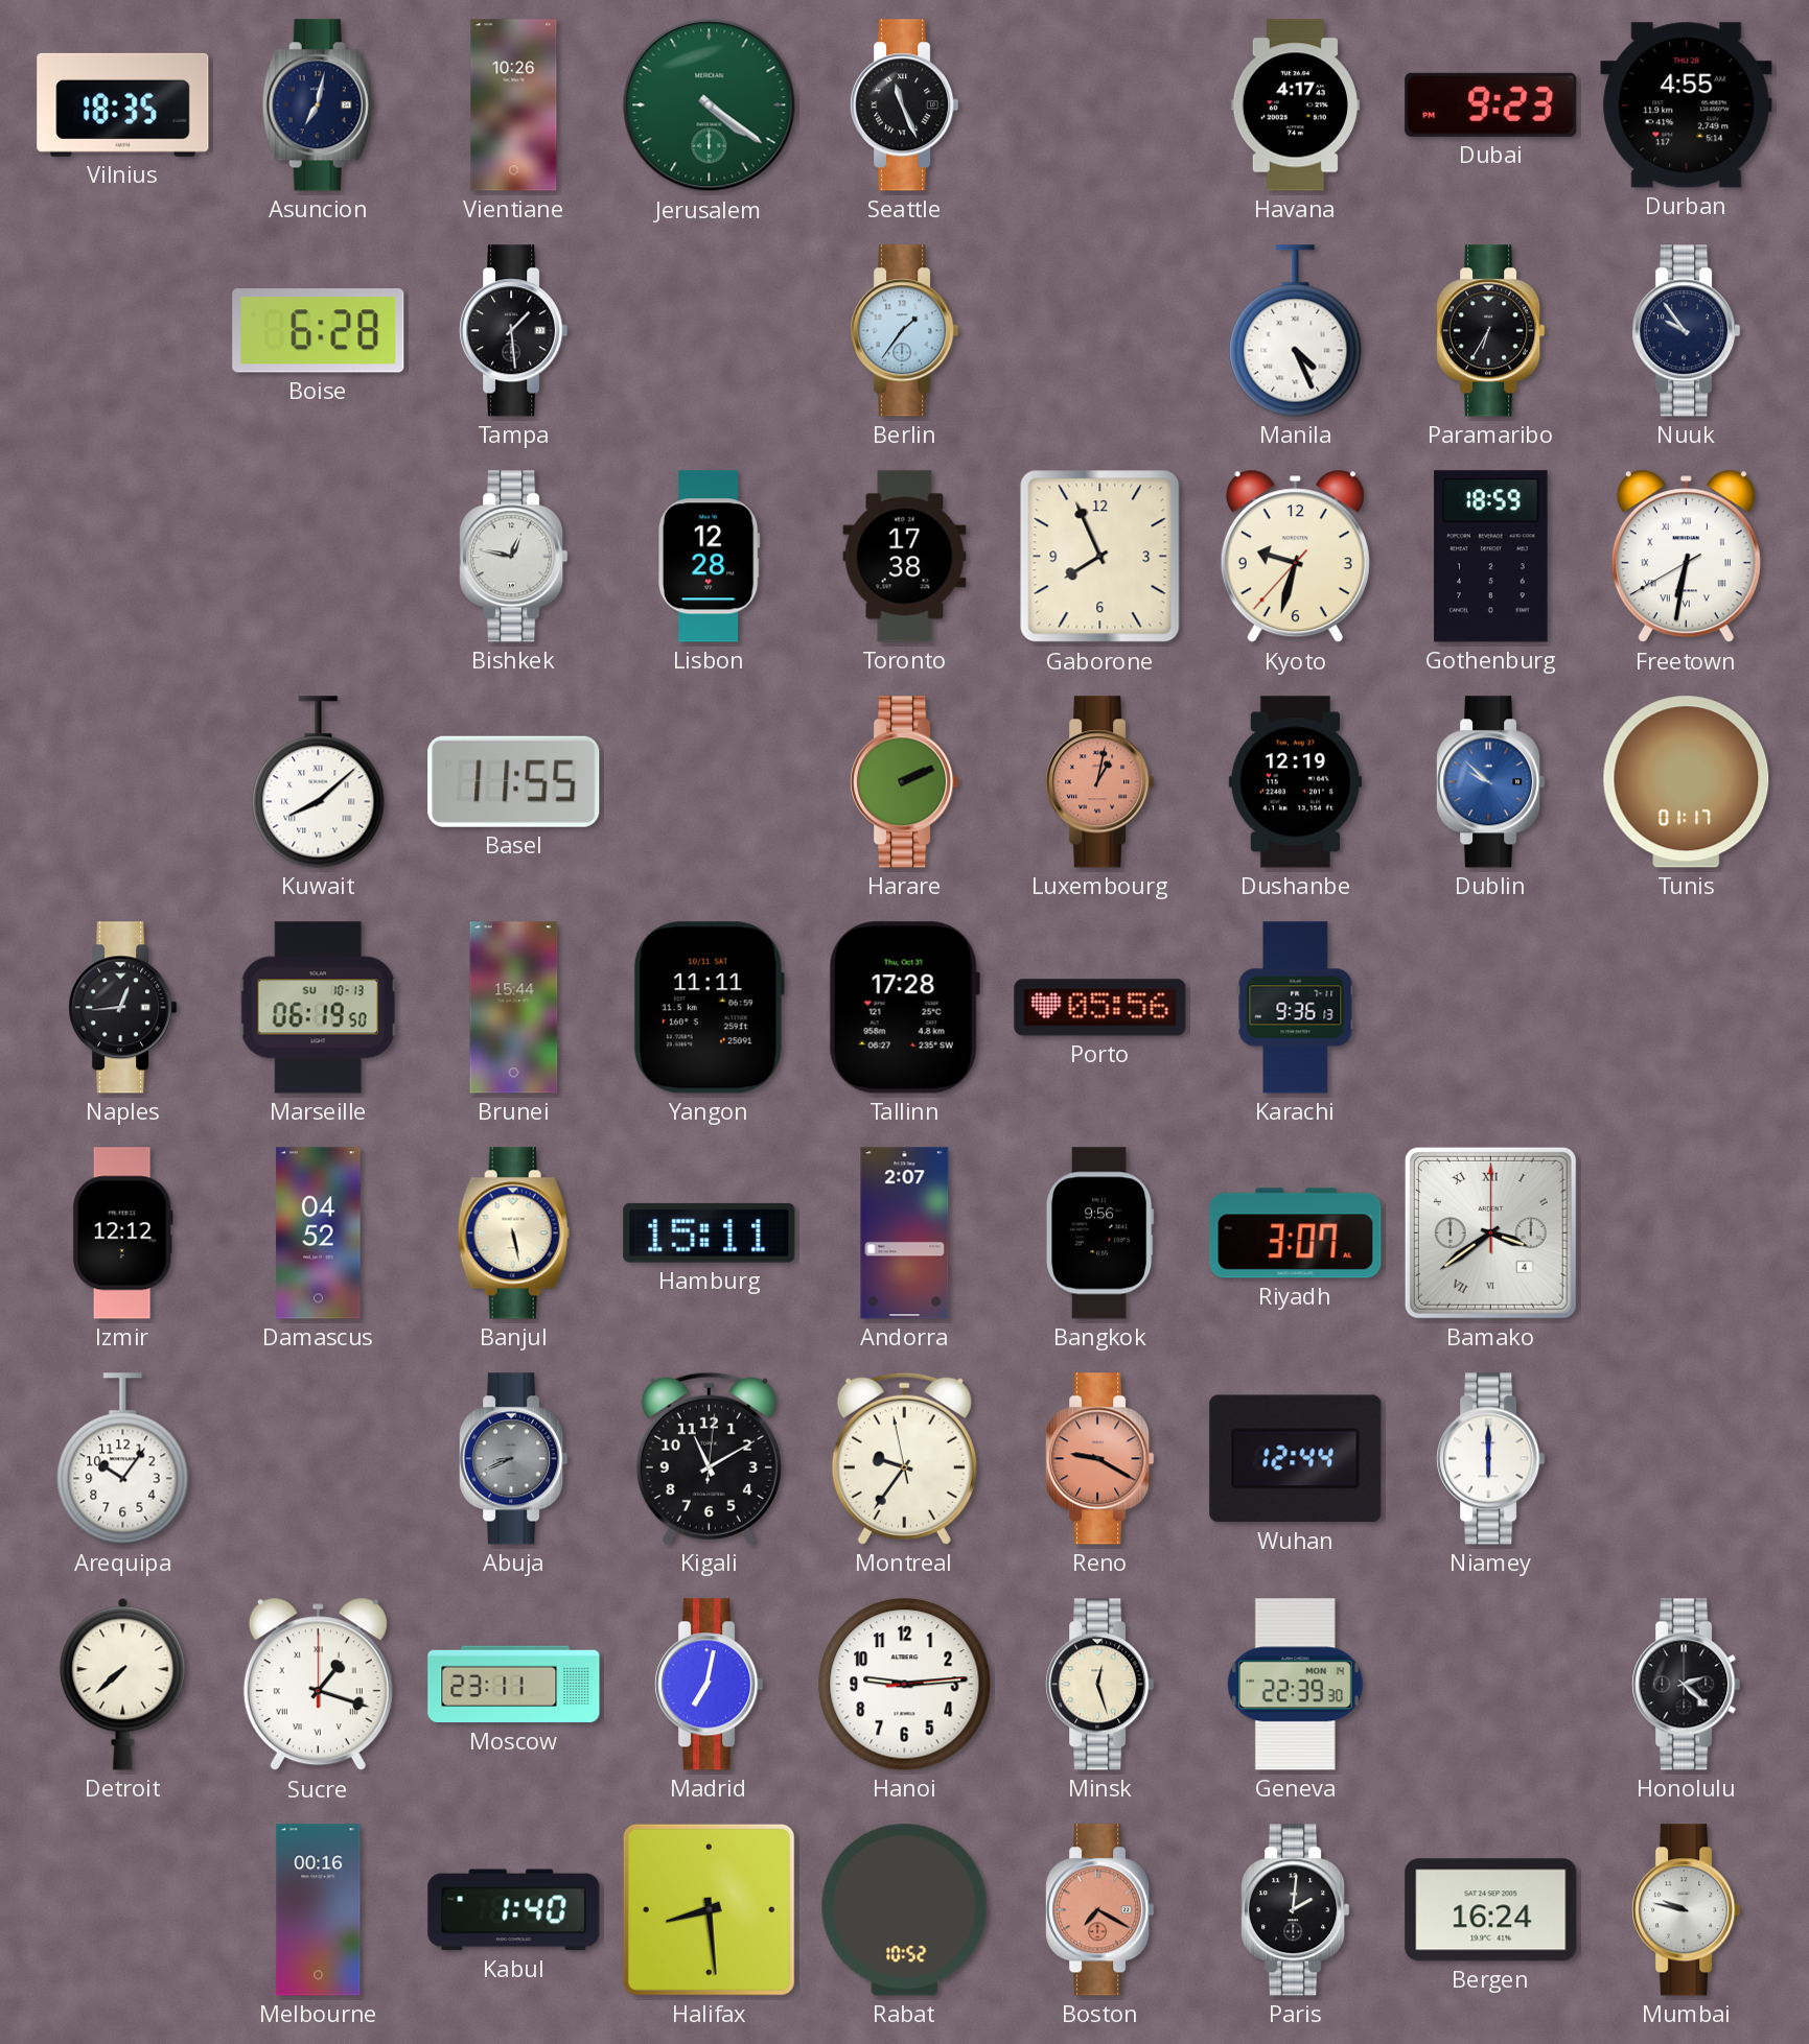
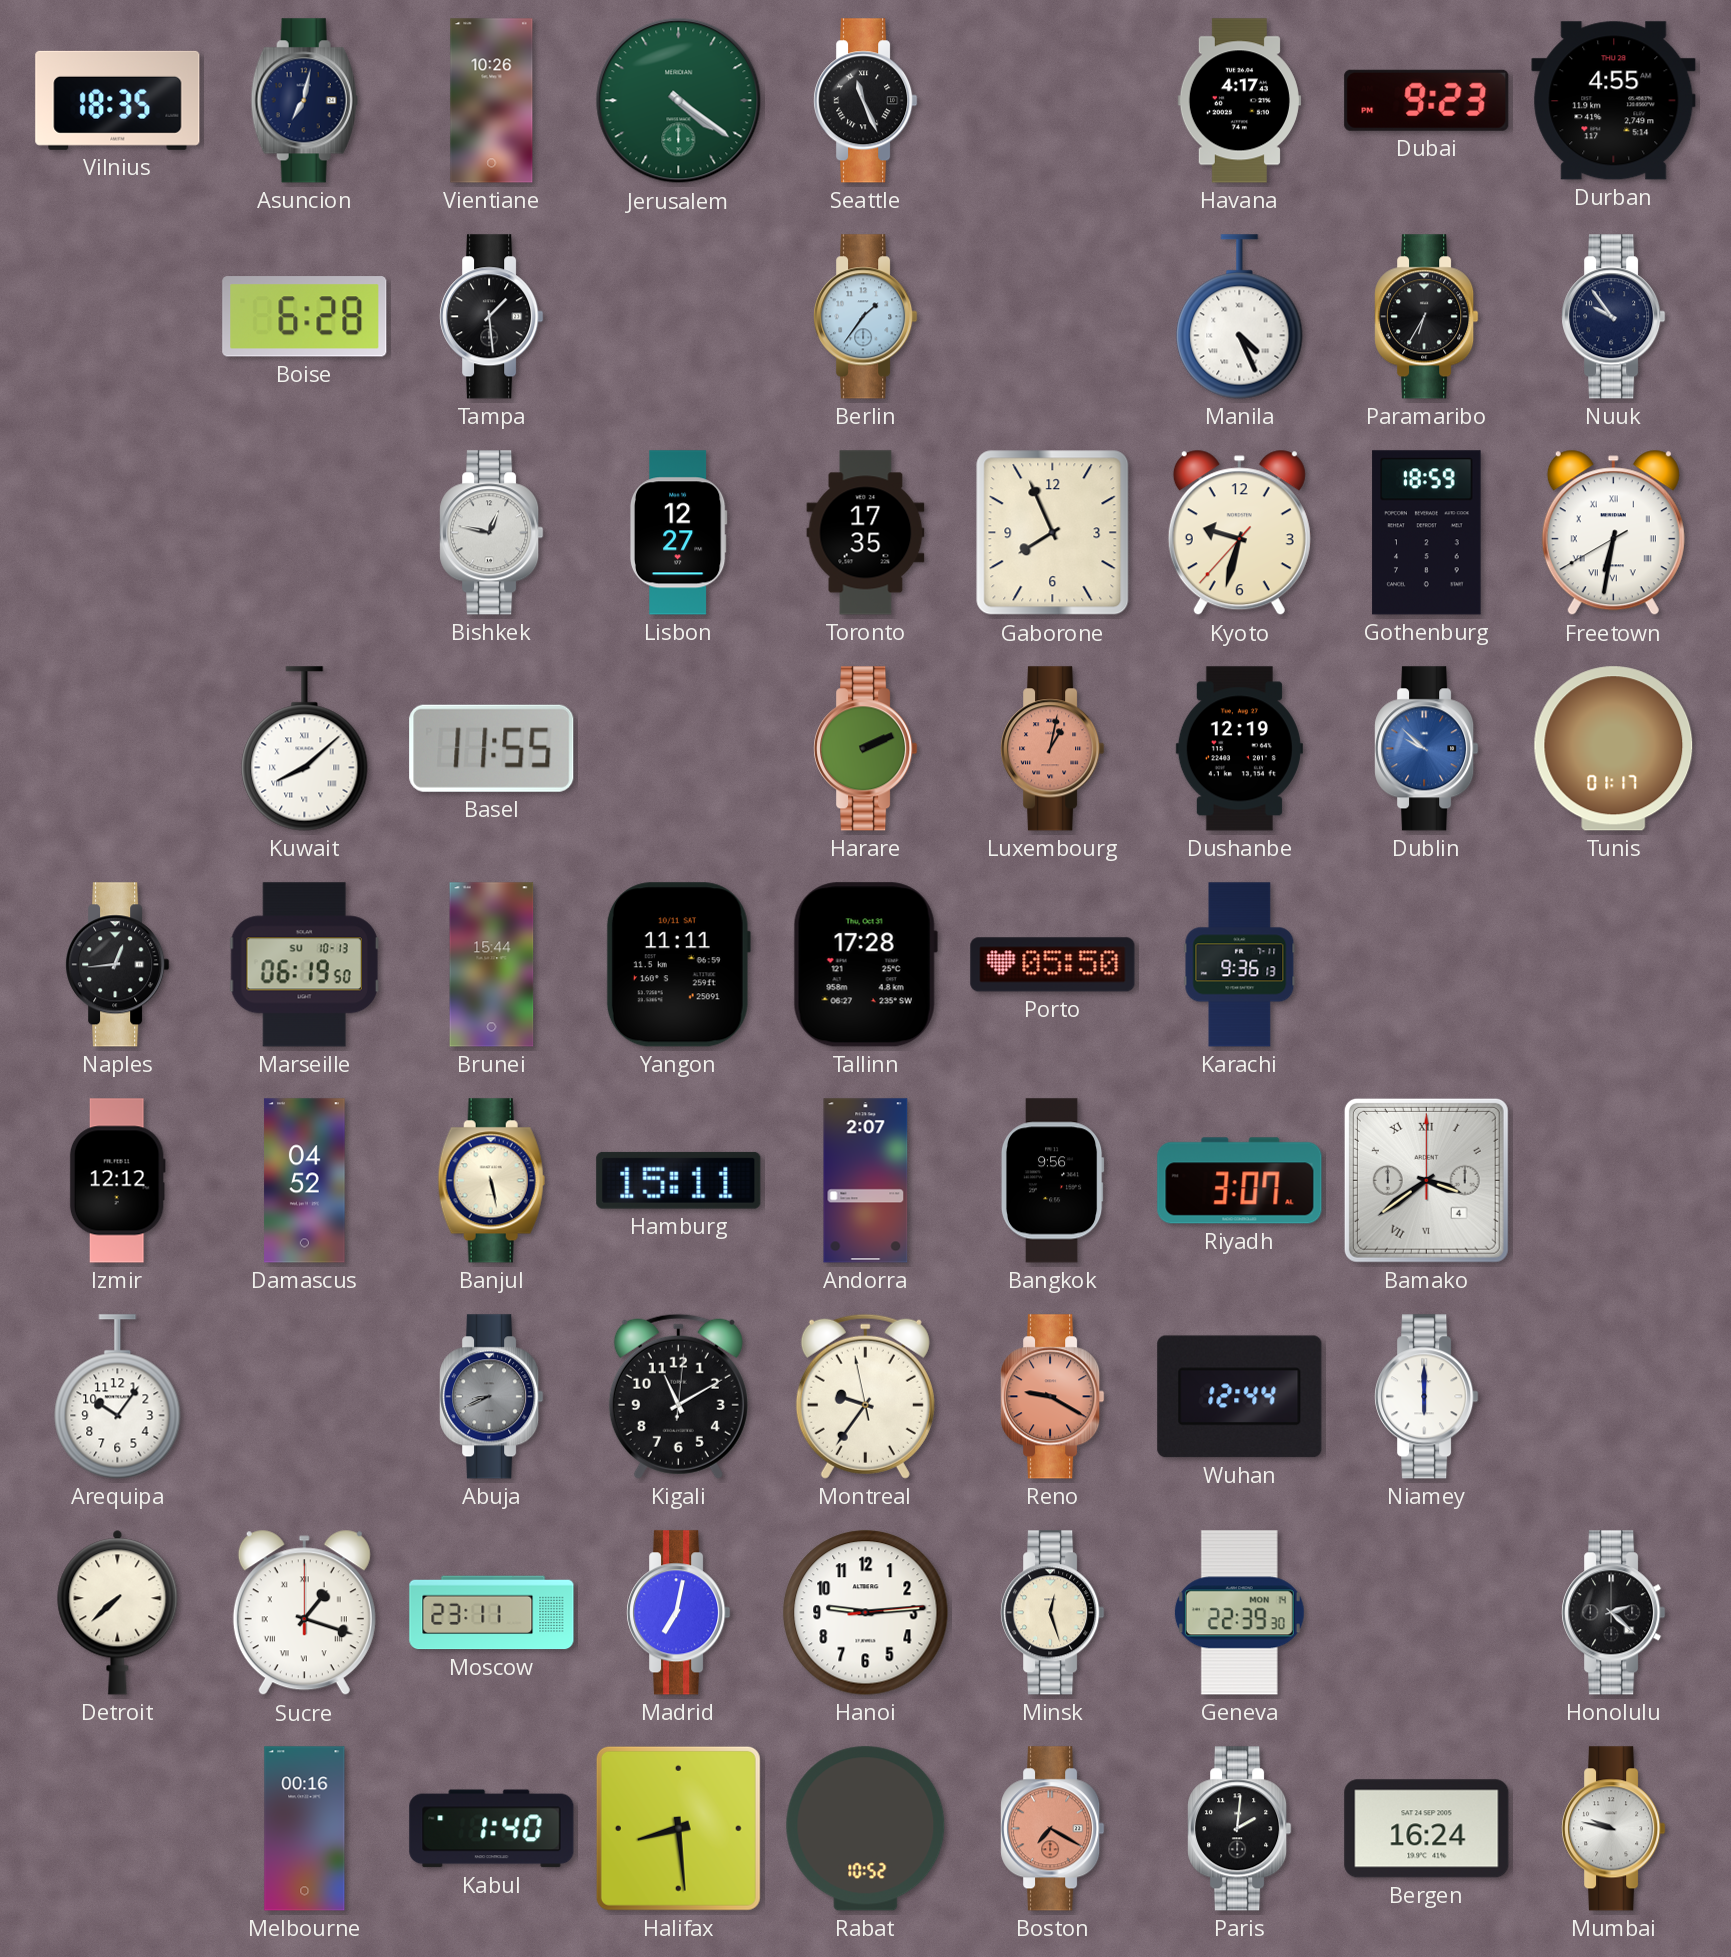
Lisbon: 12:28 -> 12:27
Toronto: 17:38 -> 17:35
Porto: 05:56 -> 05:50
